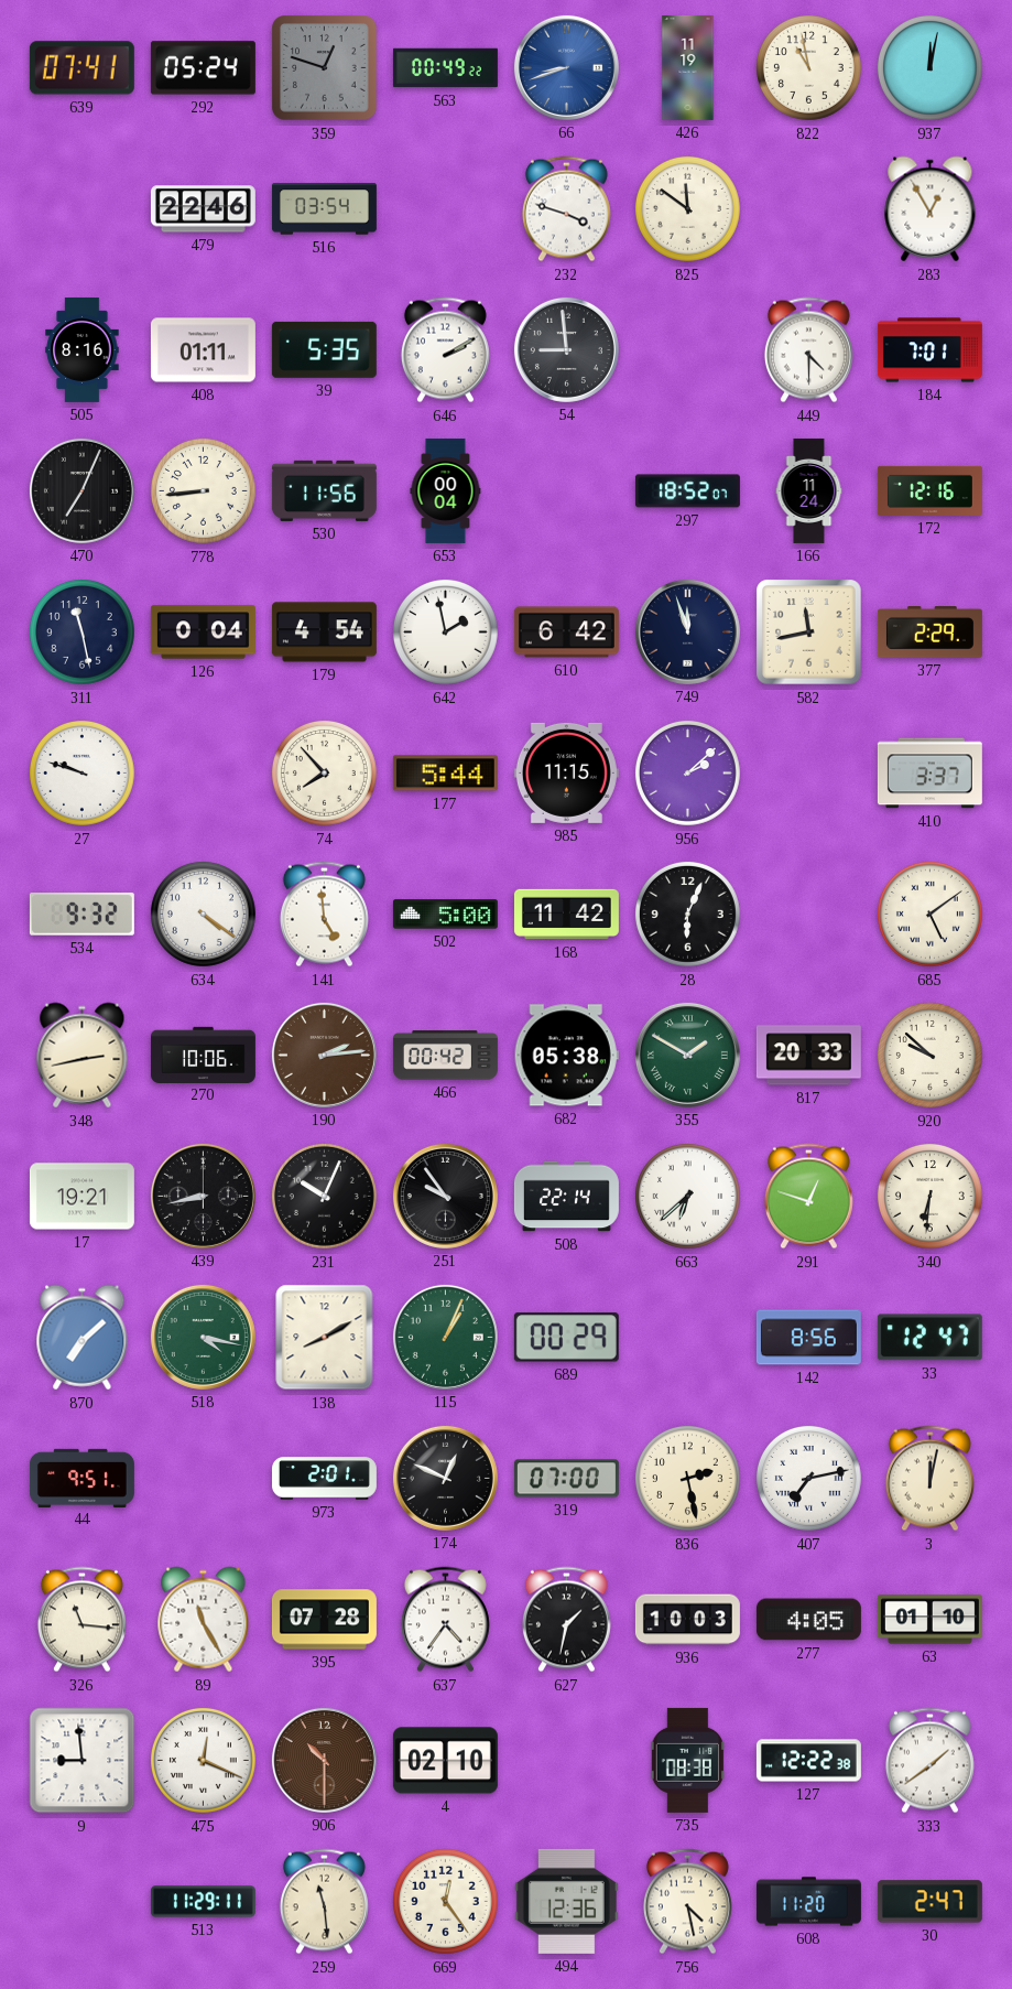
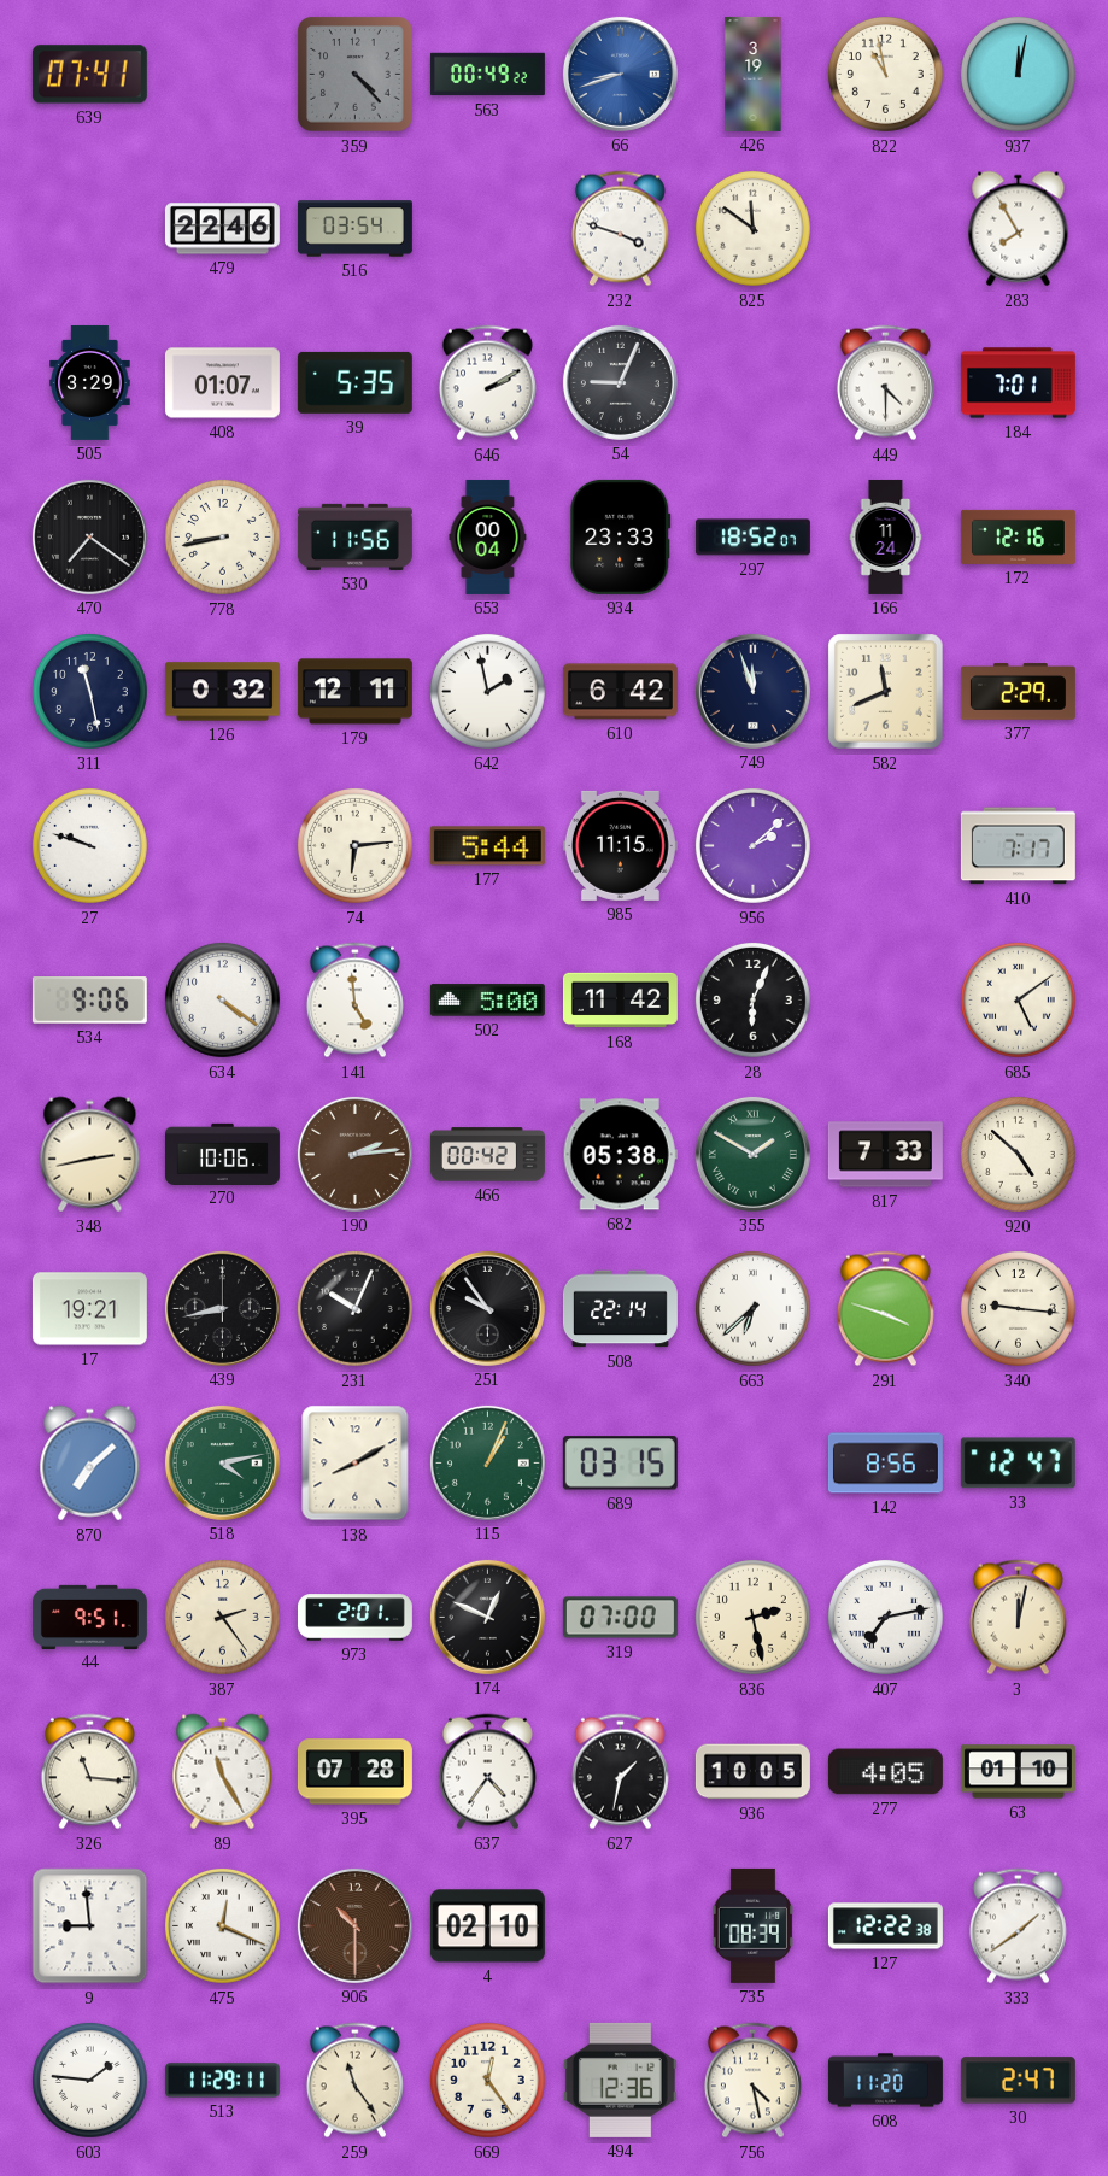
292: 05:24 -> none
359: 12:48 -> 4:23
426: 11:19 -> 3:19
283: 12:55 -> 7:55
505: 8:16 -> 3:29
408: 01:11 -> 01:07
54: 8:59 -> 9:04
470: 7:04 -> 7:21
778: 8:44 -> 8:43
934: none -> 23:33
126: 0:04 -> 0:32
179: 4:54 -> 12:11
582: 11:43 -> 11:41
74: 7:53 -> 6:14
410: 3:37 -> 7:17
534: 9:32 -> 9:06
817: 20:33 -> 7:33
920: 9:52 -> 4:52
291: 12:48 -> 3:48
340: 6:31 -> 9:16
518: 4:17 -> 4:13
689: 00:29 -> 03:15
387: none -> 2:24
936: 10:03 -> 10:05
735: 08:38 -> 08:39
603: none -> 1:46
259: 11:29 -> 11:24
